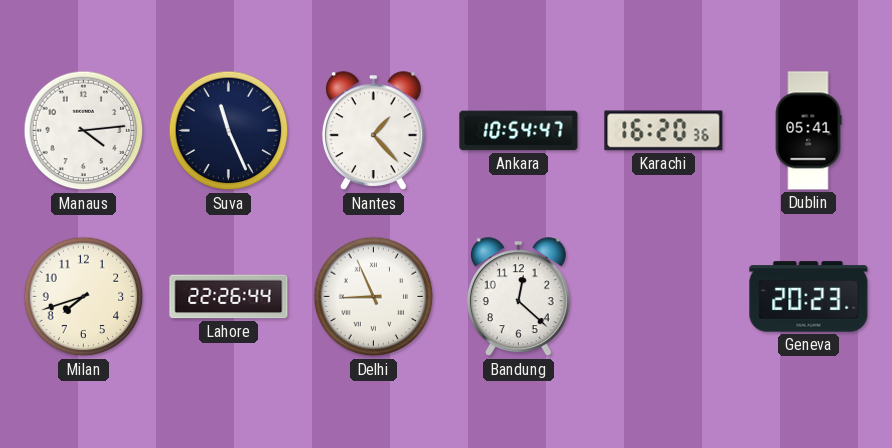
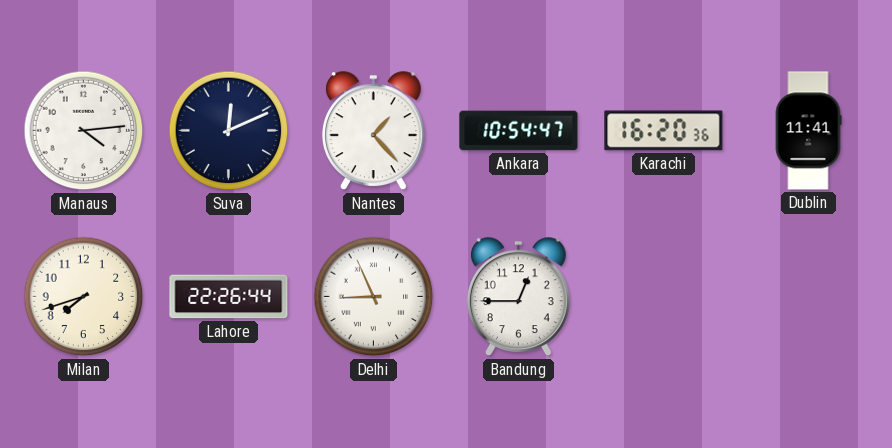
Suva: 11:26 -> 12:11
Dublin: 05:41 -> 11:41
Bandung: 12:22 -> 12:45
Geneva: 20:23 -> none
